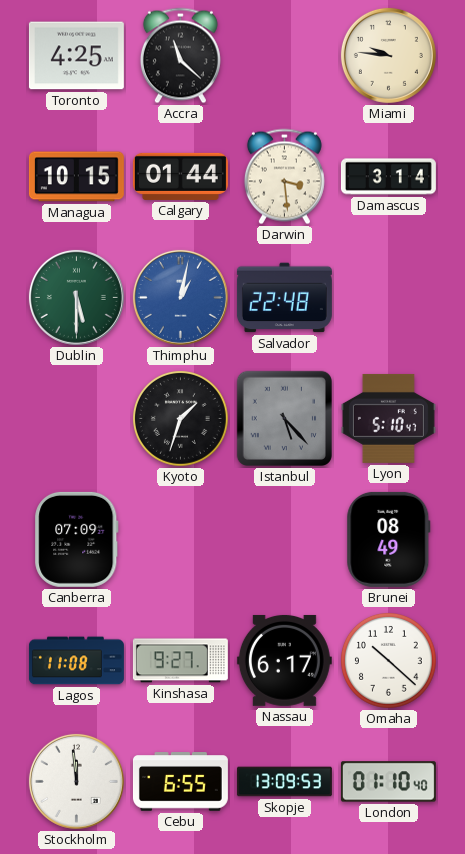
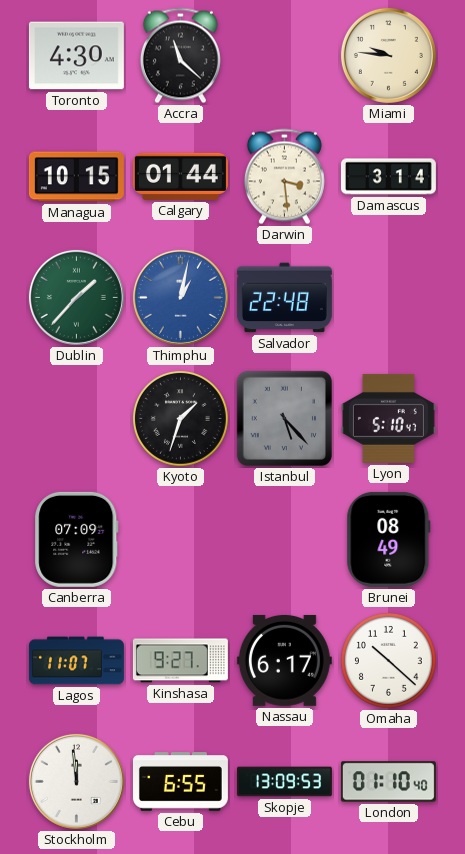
Toronto: 4:25 -> 4:30
Dublin: 5:30 -> 1:37
Lagos: 11:08 -> 11:07
